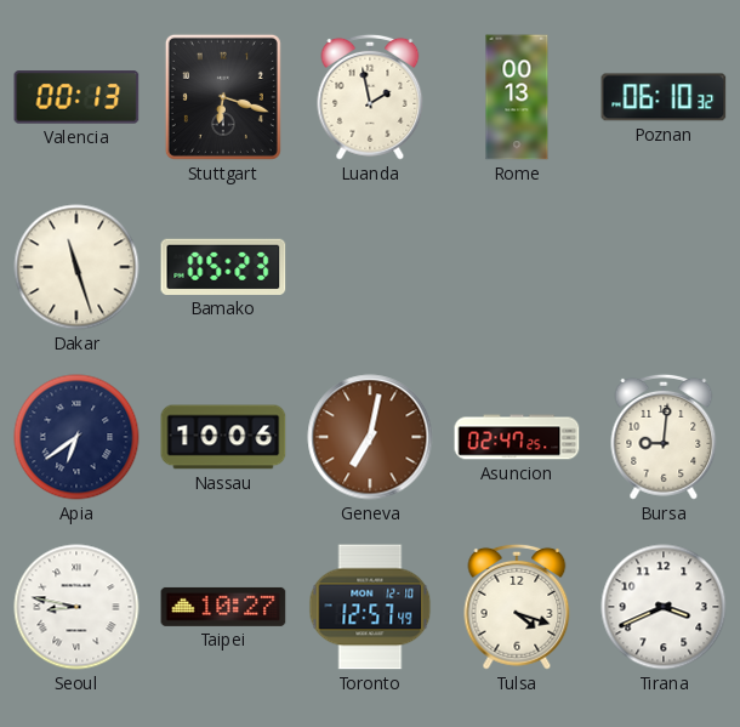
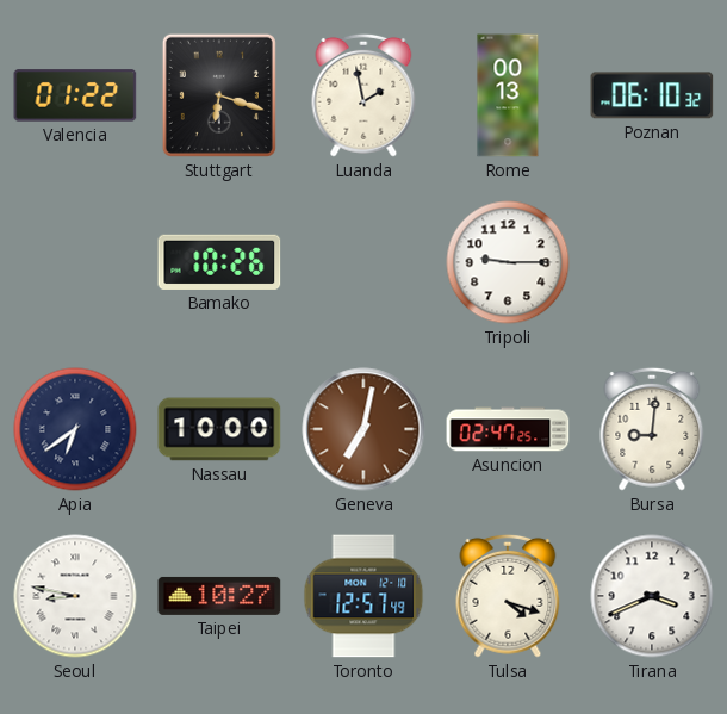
Valencia: 00:13 -> 01:22
Dakar: 11:27 -> none
Bamako: 05:23 -> 10:26
Tripoli: none -> 9:15
Nassau: 10:06 -> 10:00
